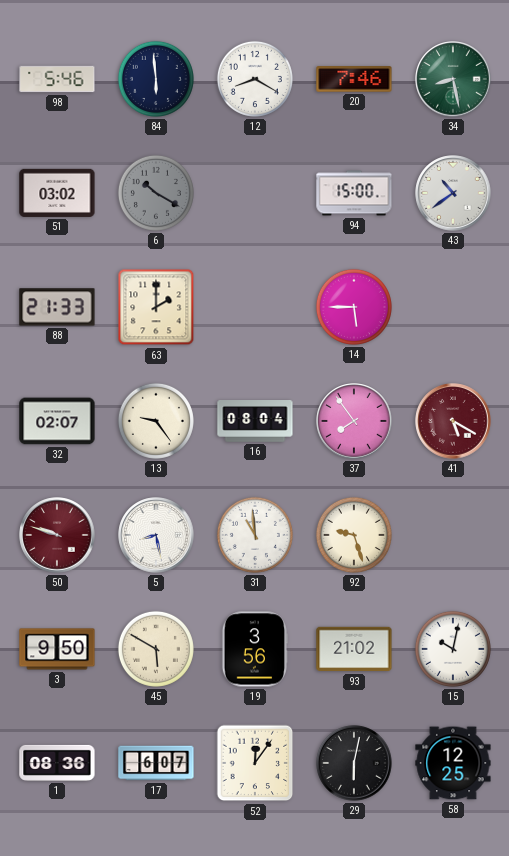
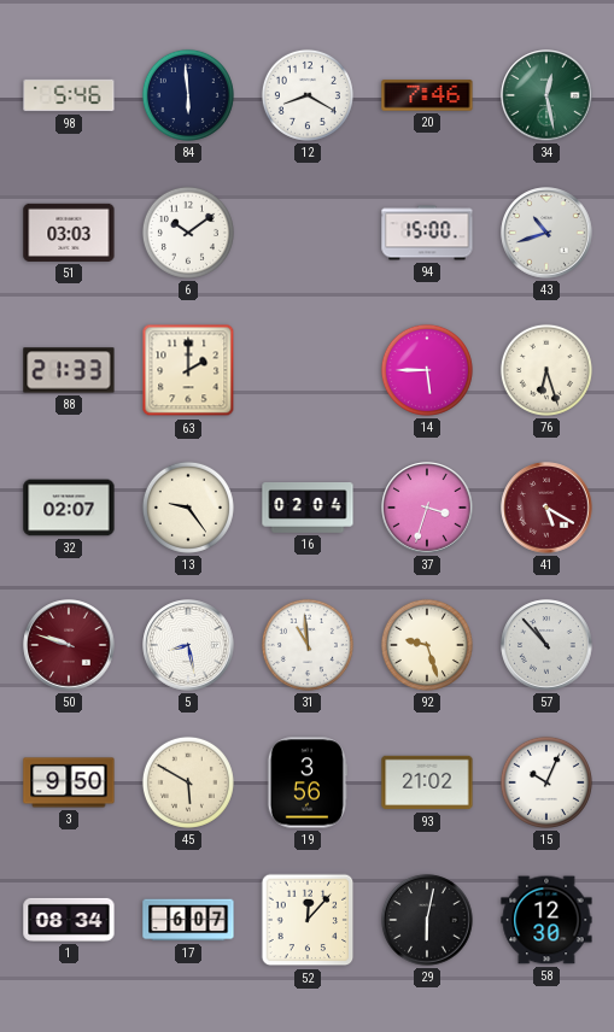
34: 8:28 -> 12:28
51: 03:02 -> 03:03
6: 10:20 -> 10:09
6 dial: grey -> white
43: 10:39 -> 10:42
76: none -> 6:27
16: 08:04 -> 02:04
37: 7:54 -> 3:33
57: none -> 10:53
15: 10:02 -> 10:04
1: 08:36 -> 08:34
52: 12:06 -> 12:07
58: 12:25 -> 12:30
